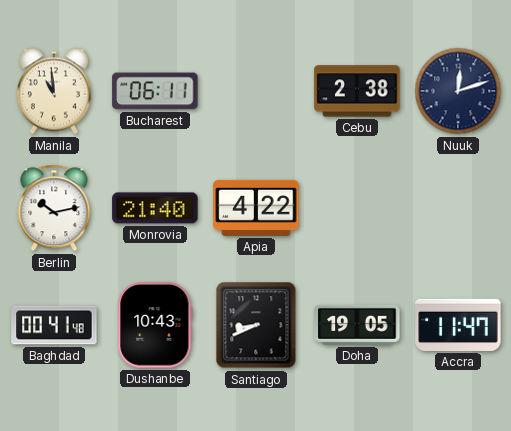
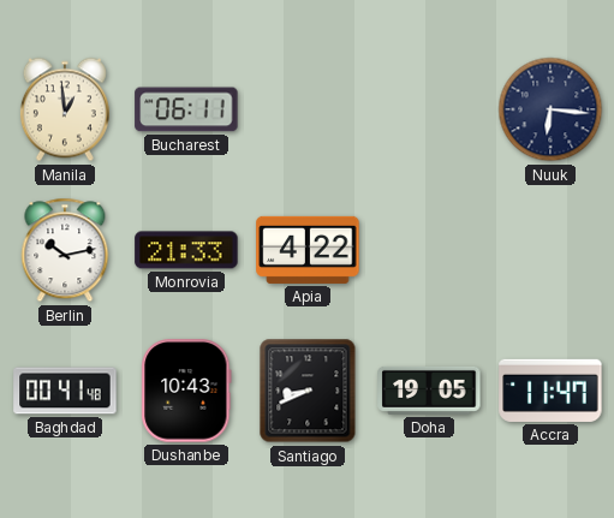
Manila: 10:59 -> 12:59
Cebu: 2:38 -> none
Nuuk: 12:12 -> 6:16
Monrovia: 21:40 -> 21:33
